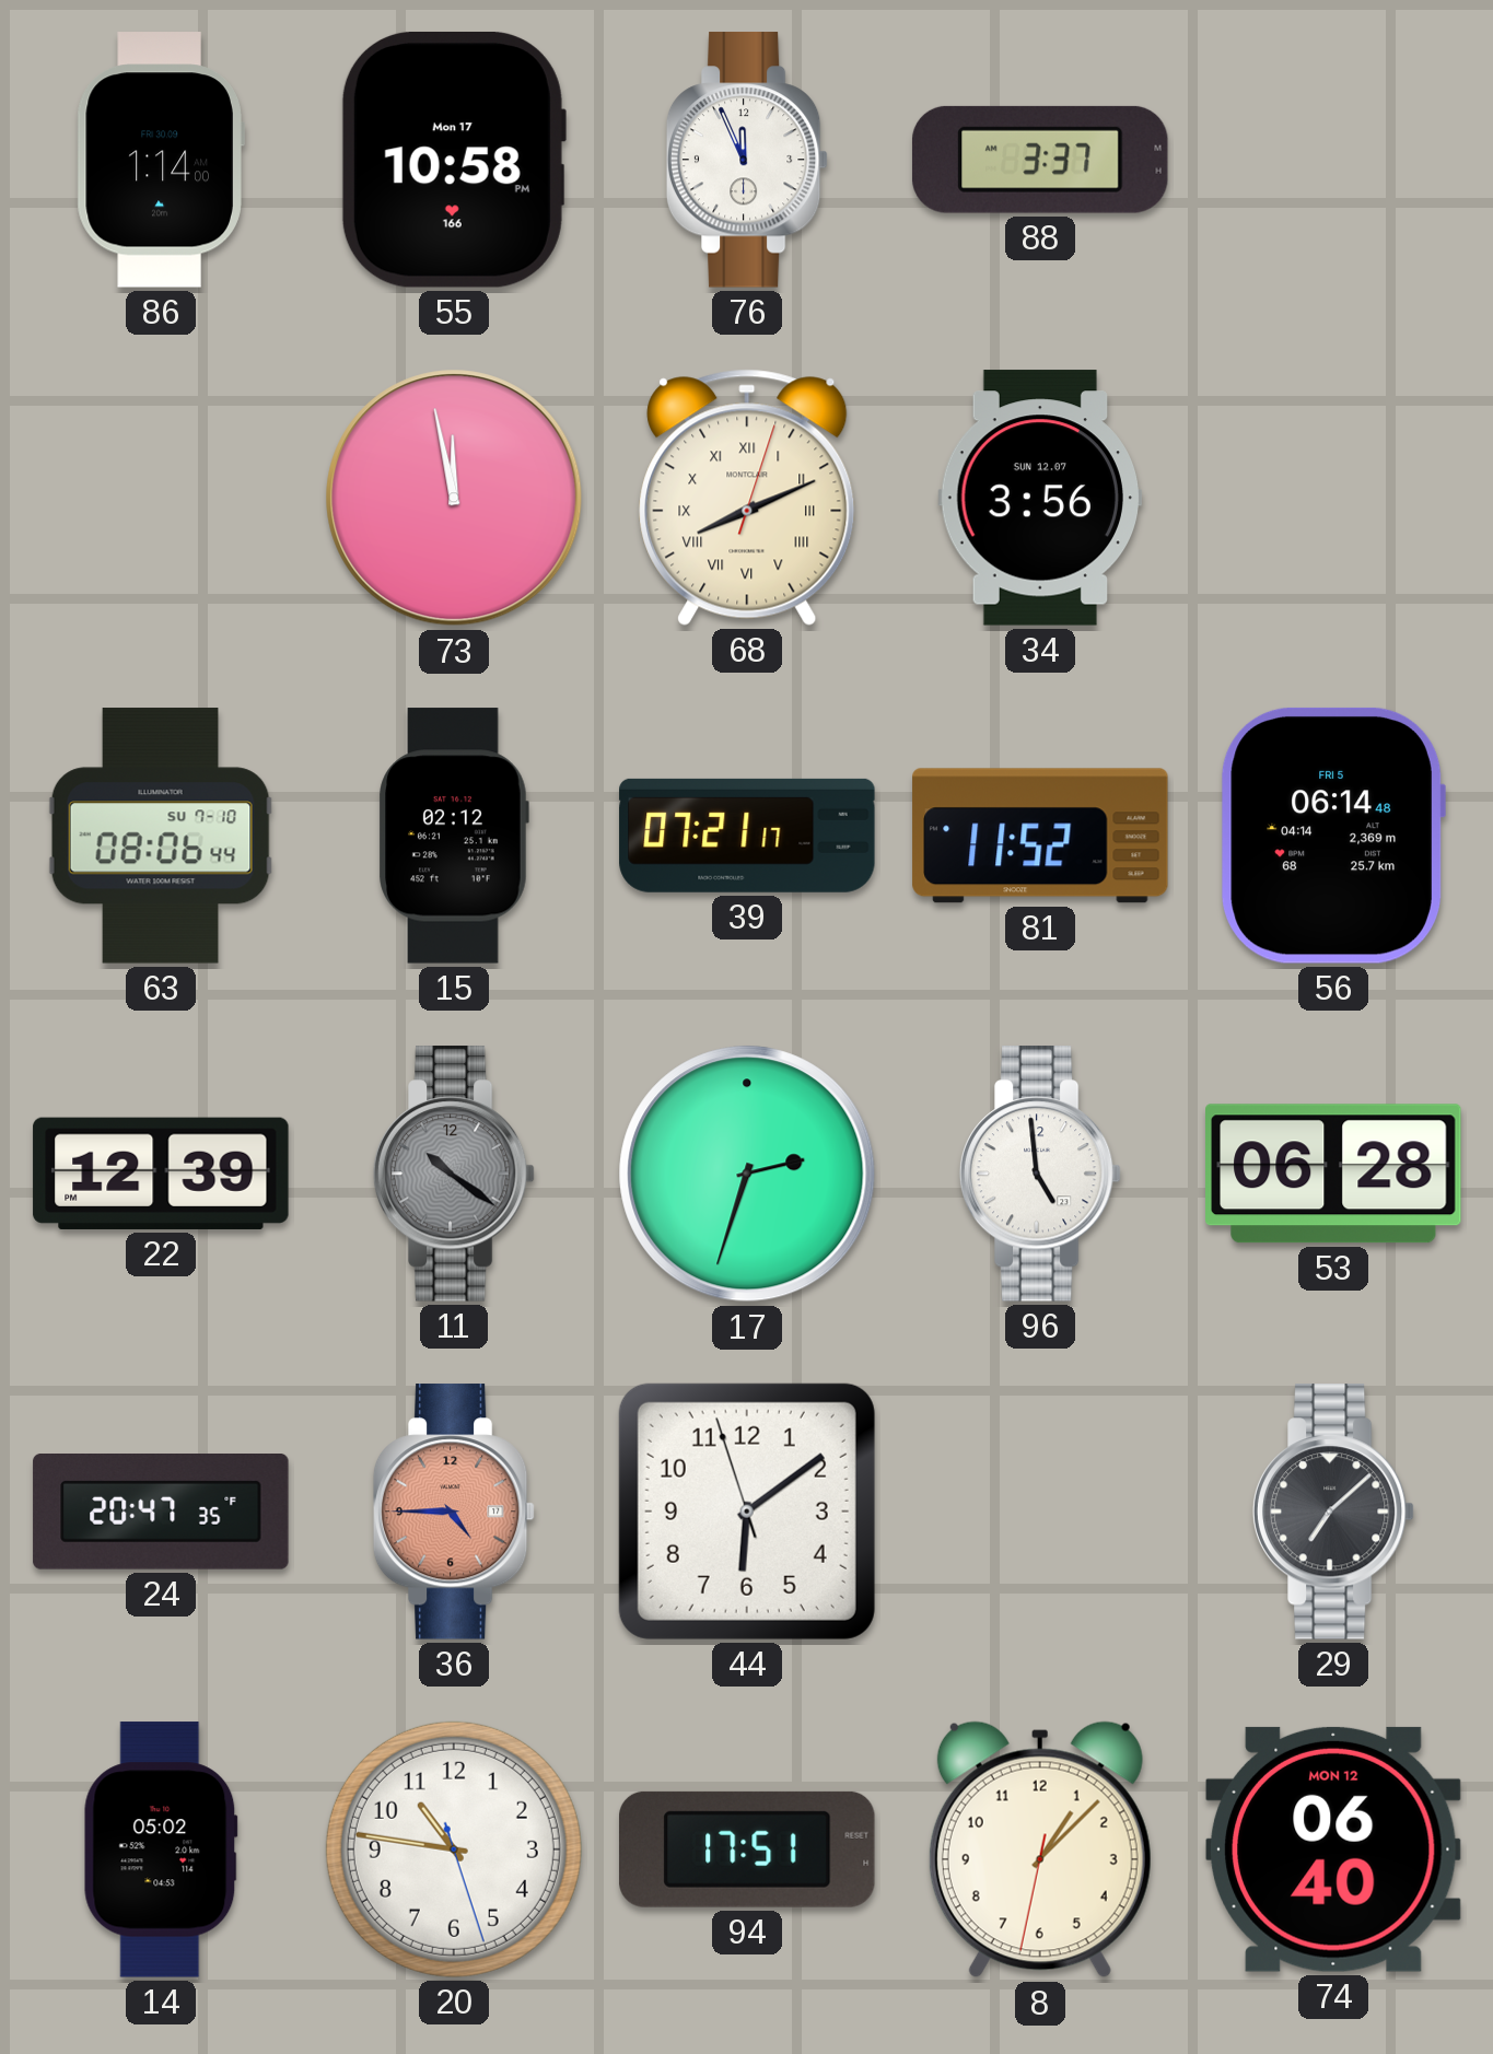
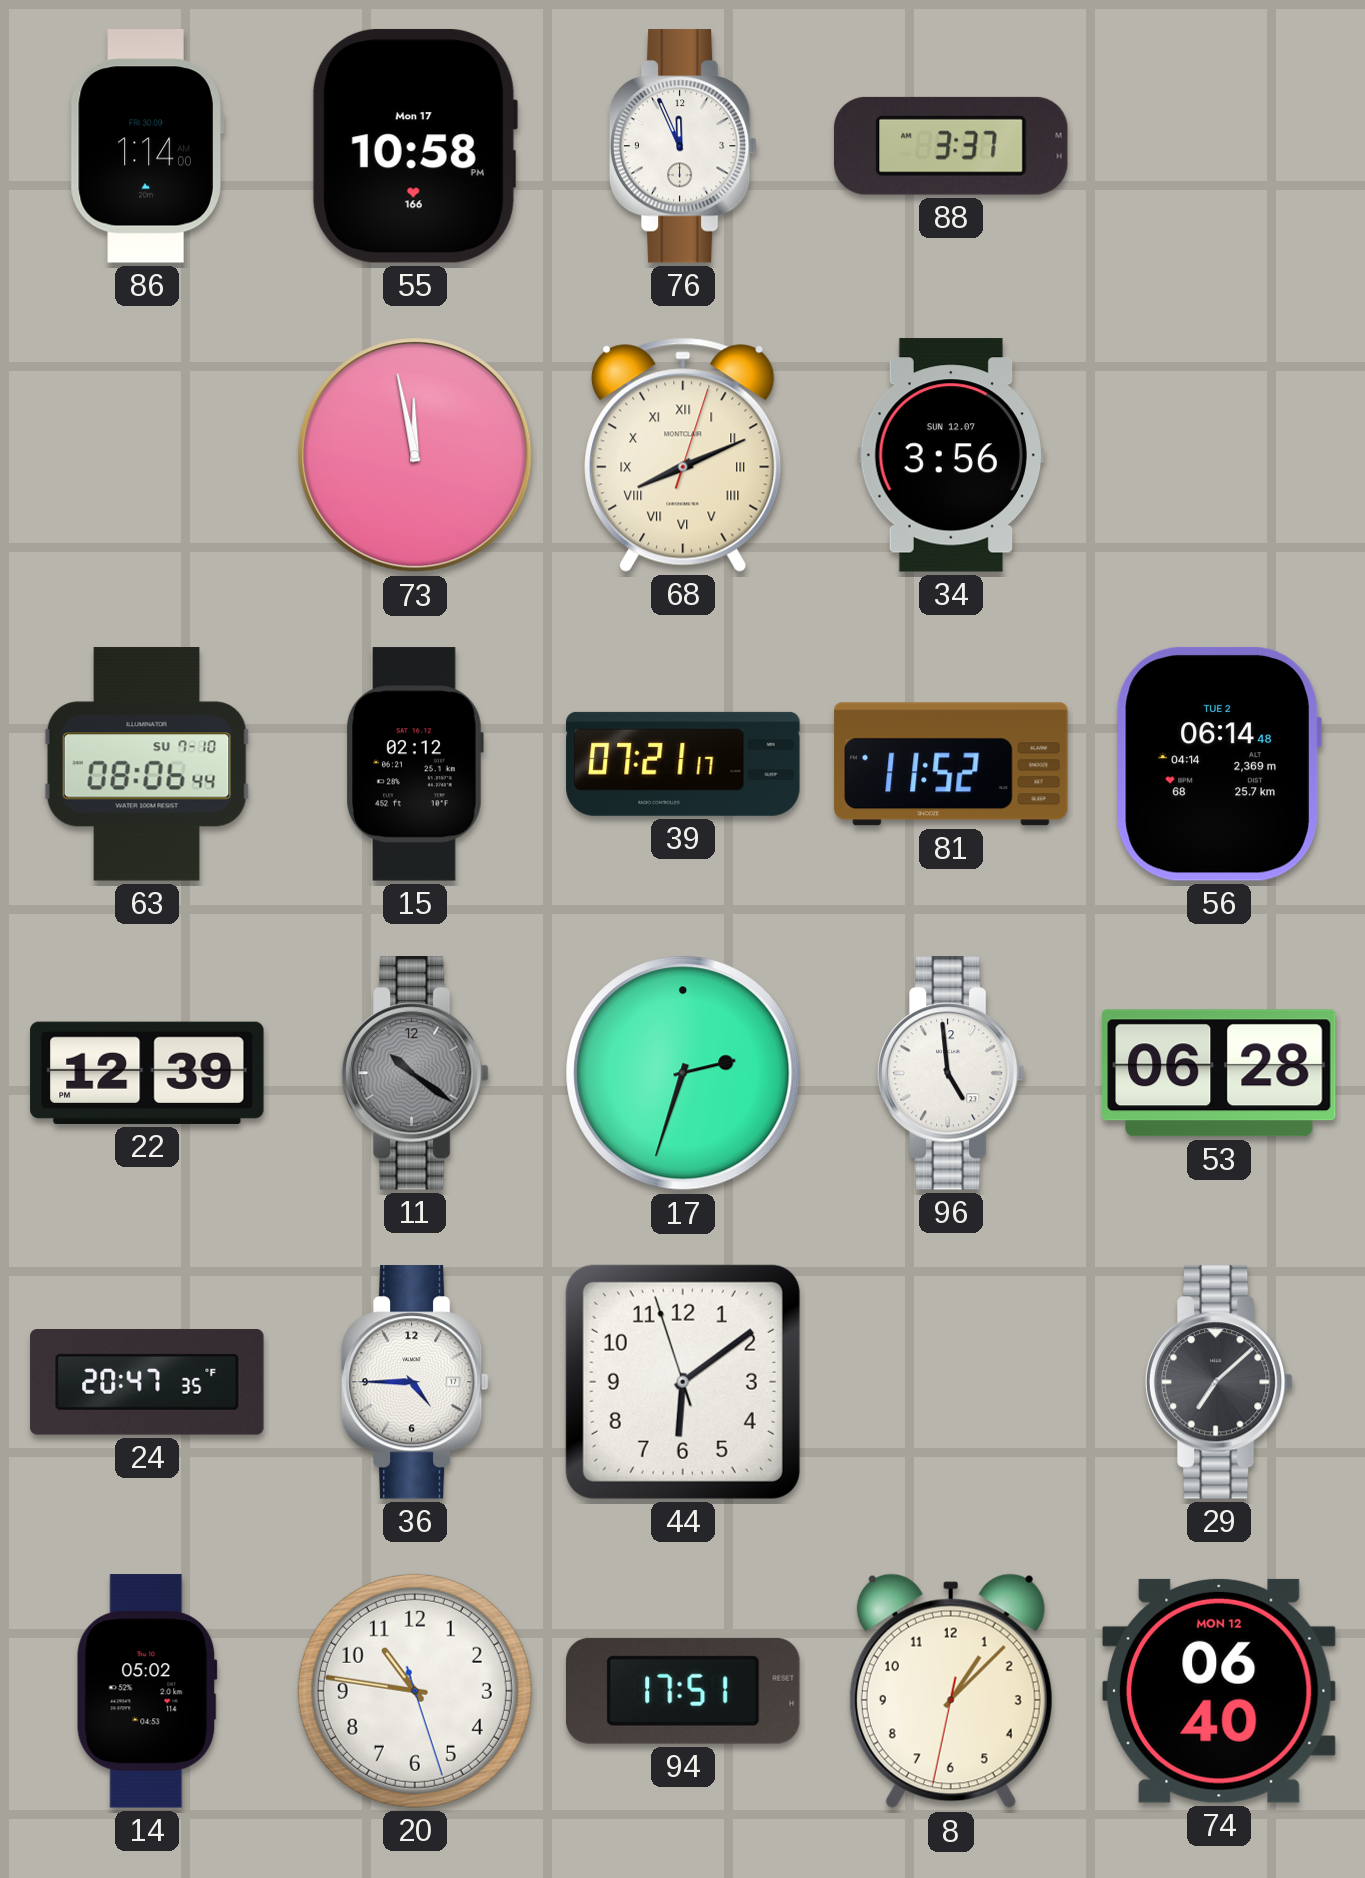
56 date: FRI 5 -> TUE 2
36 dial: salmon -> white
